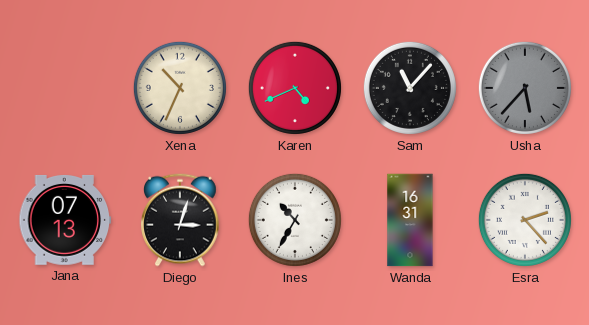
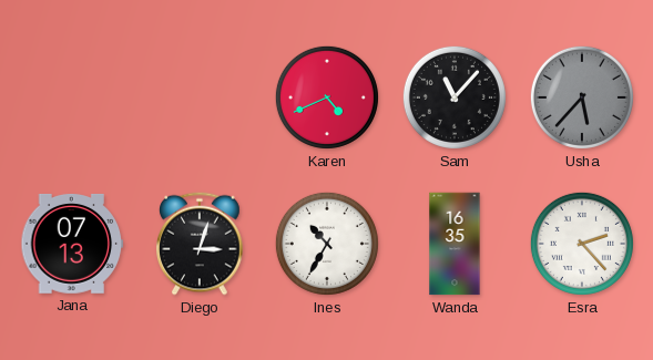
Xena: 10:34 -> none
Wanda: 16:31 -> 16:35
